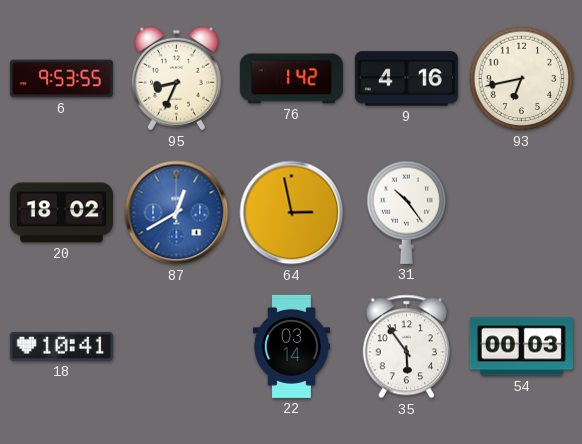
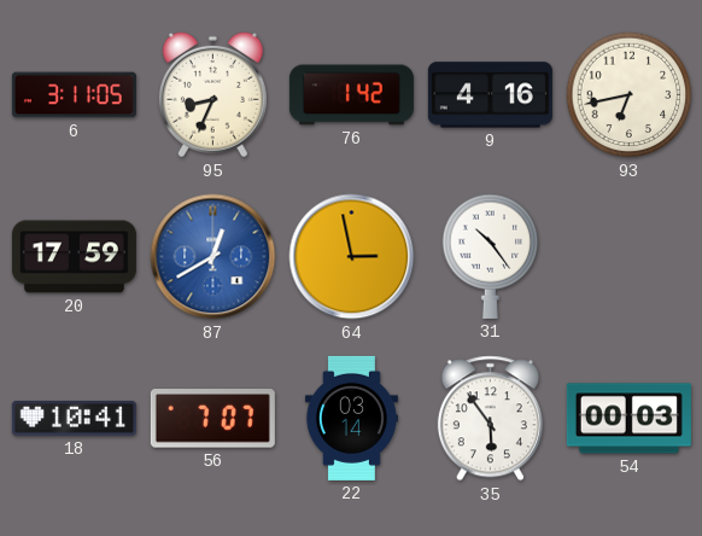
6: 9:53 -> 3:11
20: 18:02 -> 17:59
56: none -> 7:07
